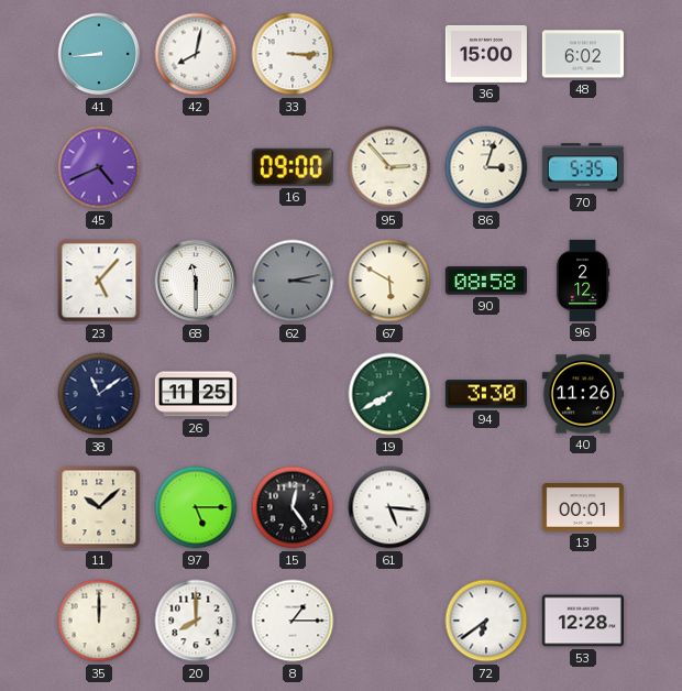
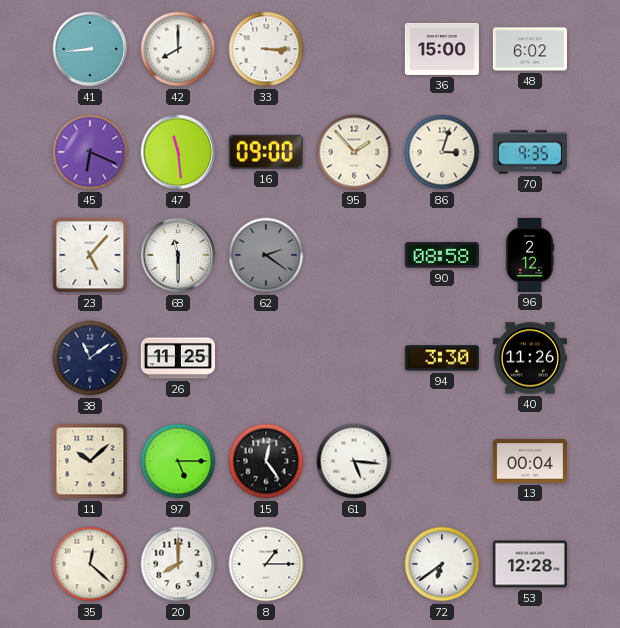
42: 8:02 -> 8:00
45: 4:41 -> 6:19
47: none -> 11:29
95: 2:53 -> 1:53
70: 5:35 -> 9:35
62: 3:13 -> 2:21
67: 5:50 -> none
19: 7:40 -> none
13: 00:01 -> 00:04
35: 12:00 -> 12:22
